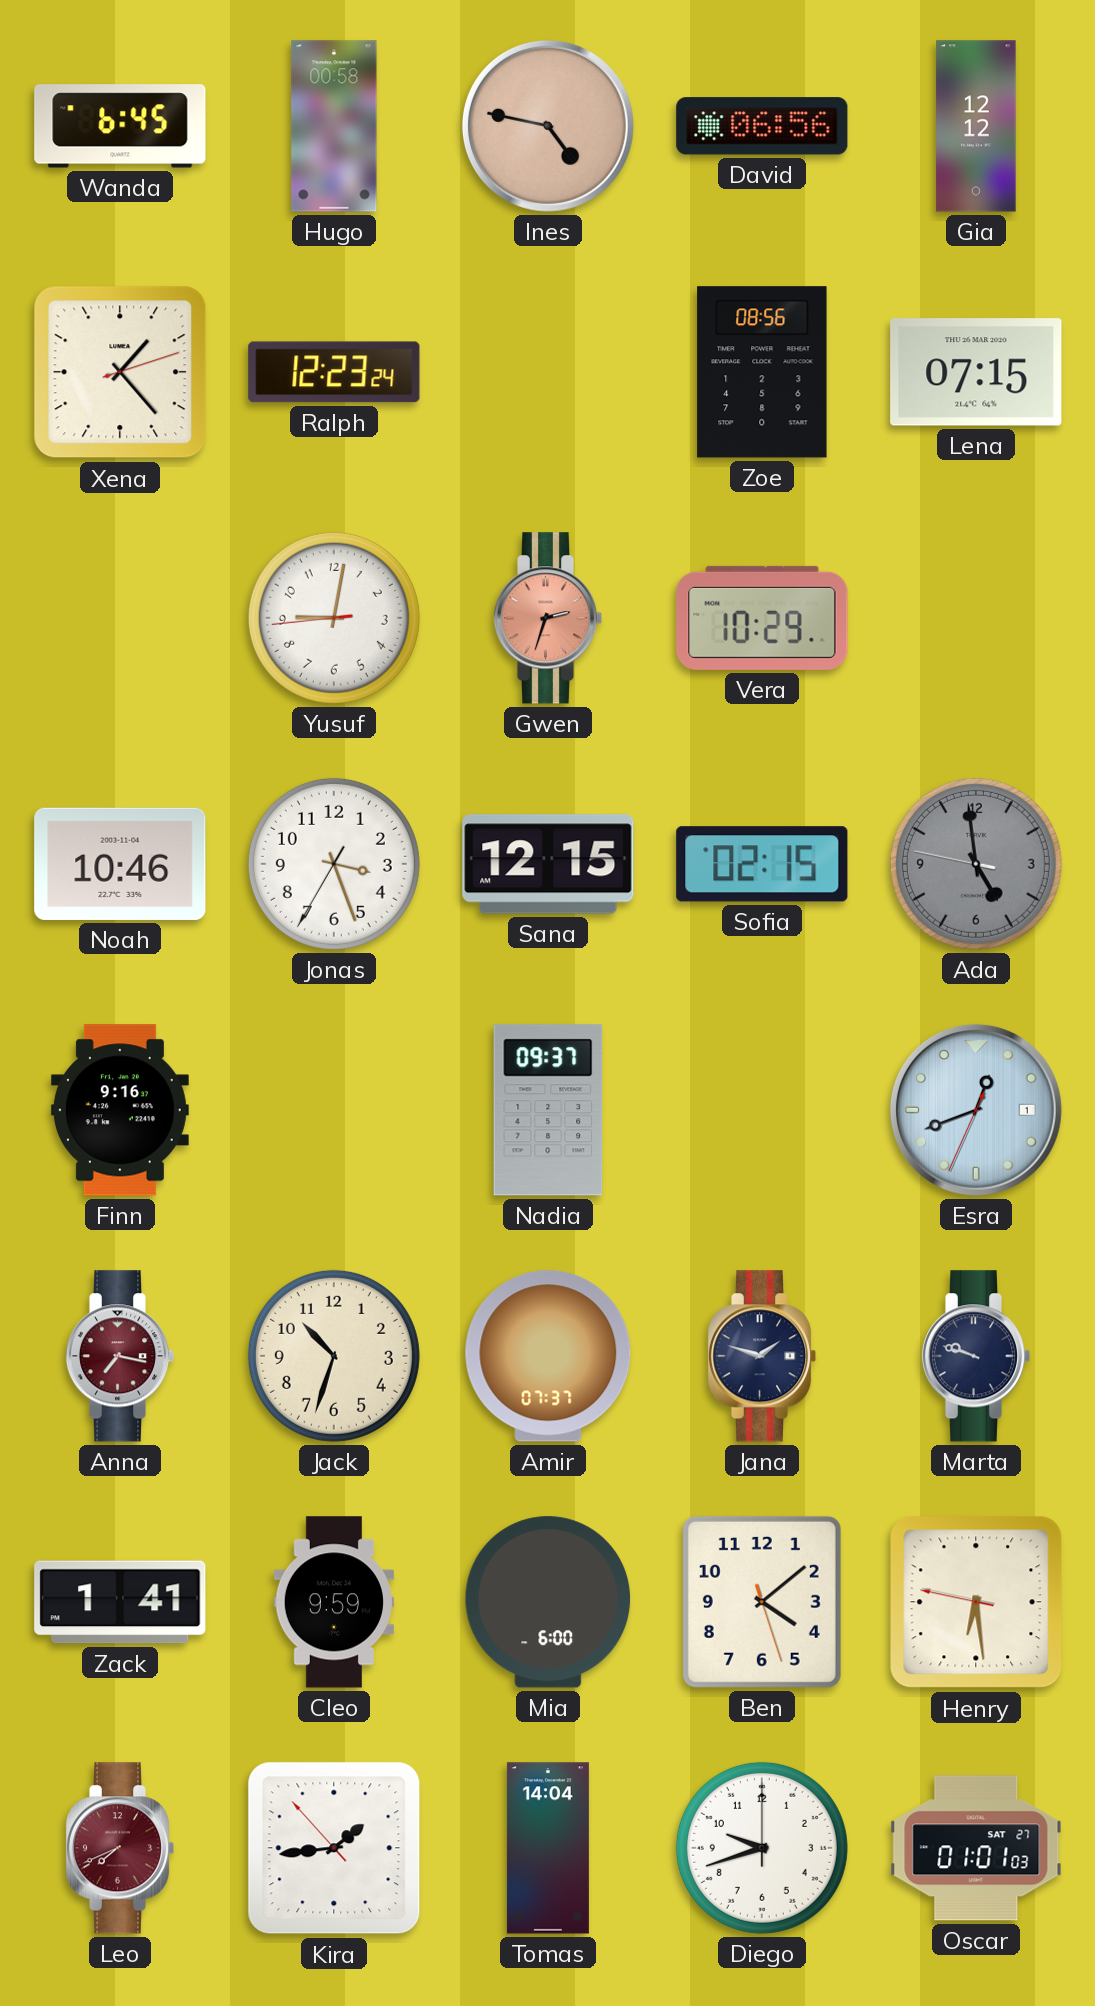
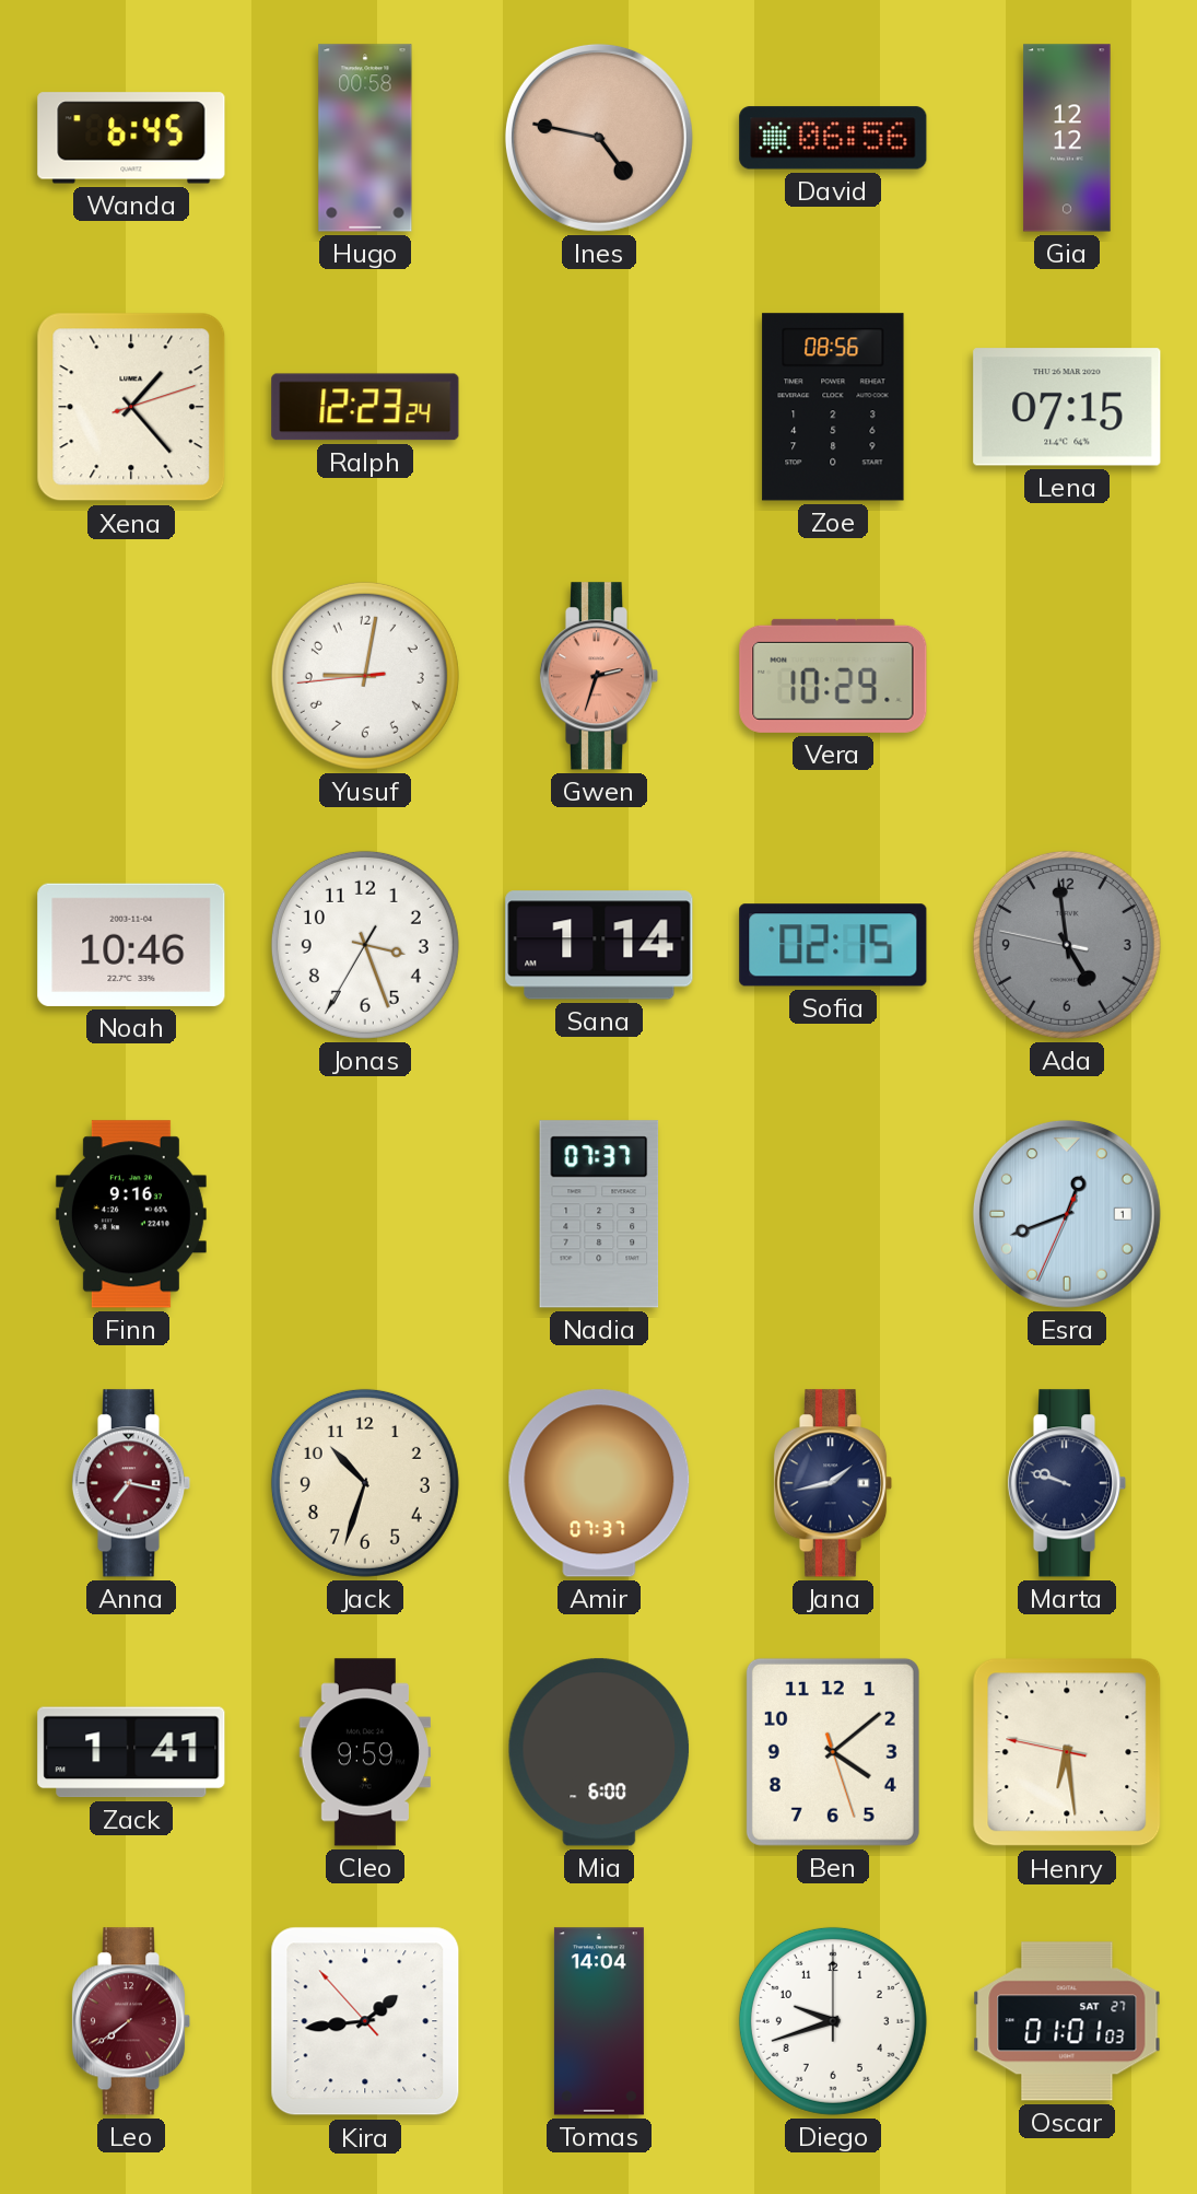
Sana: 12:15 -> 1:14
Nadia: 09:37 -> 07:37
Jana: 1:48 -> 1:43
Leo: 7:41 -> 7:39
